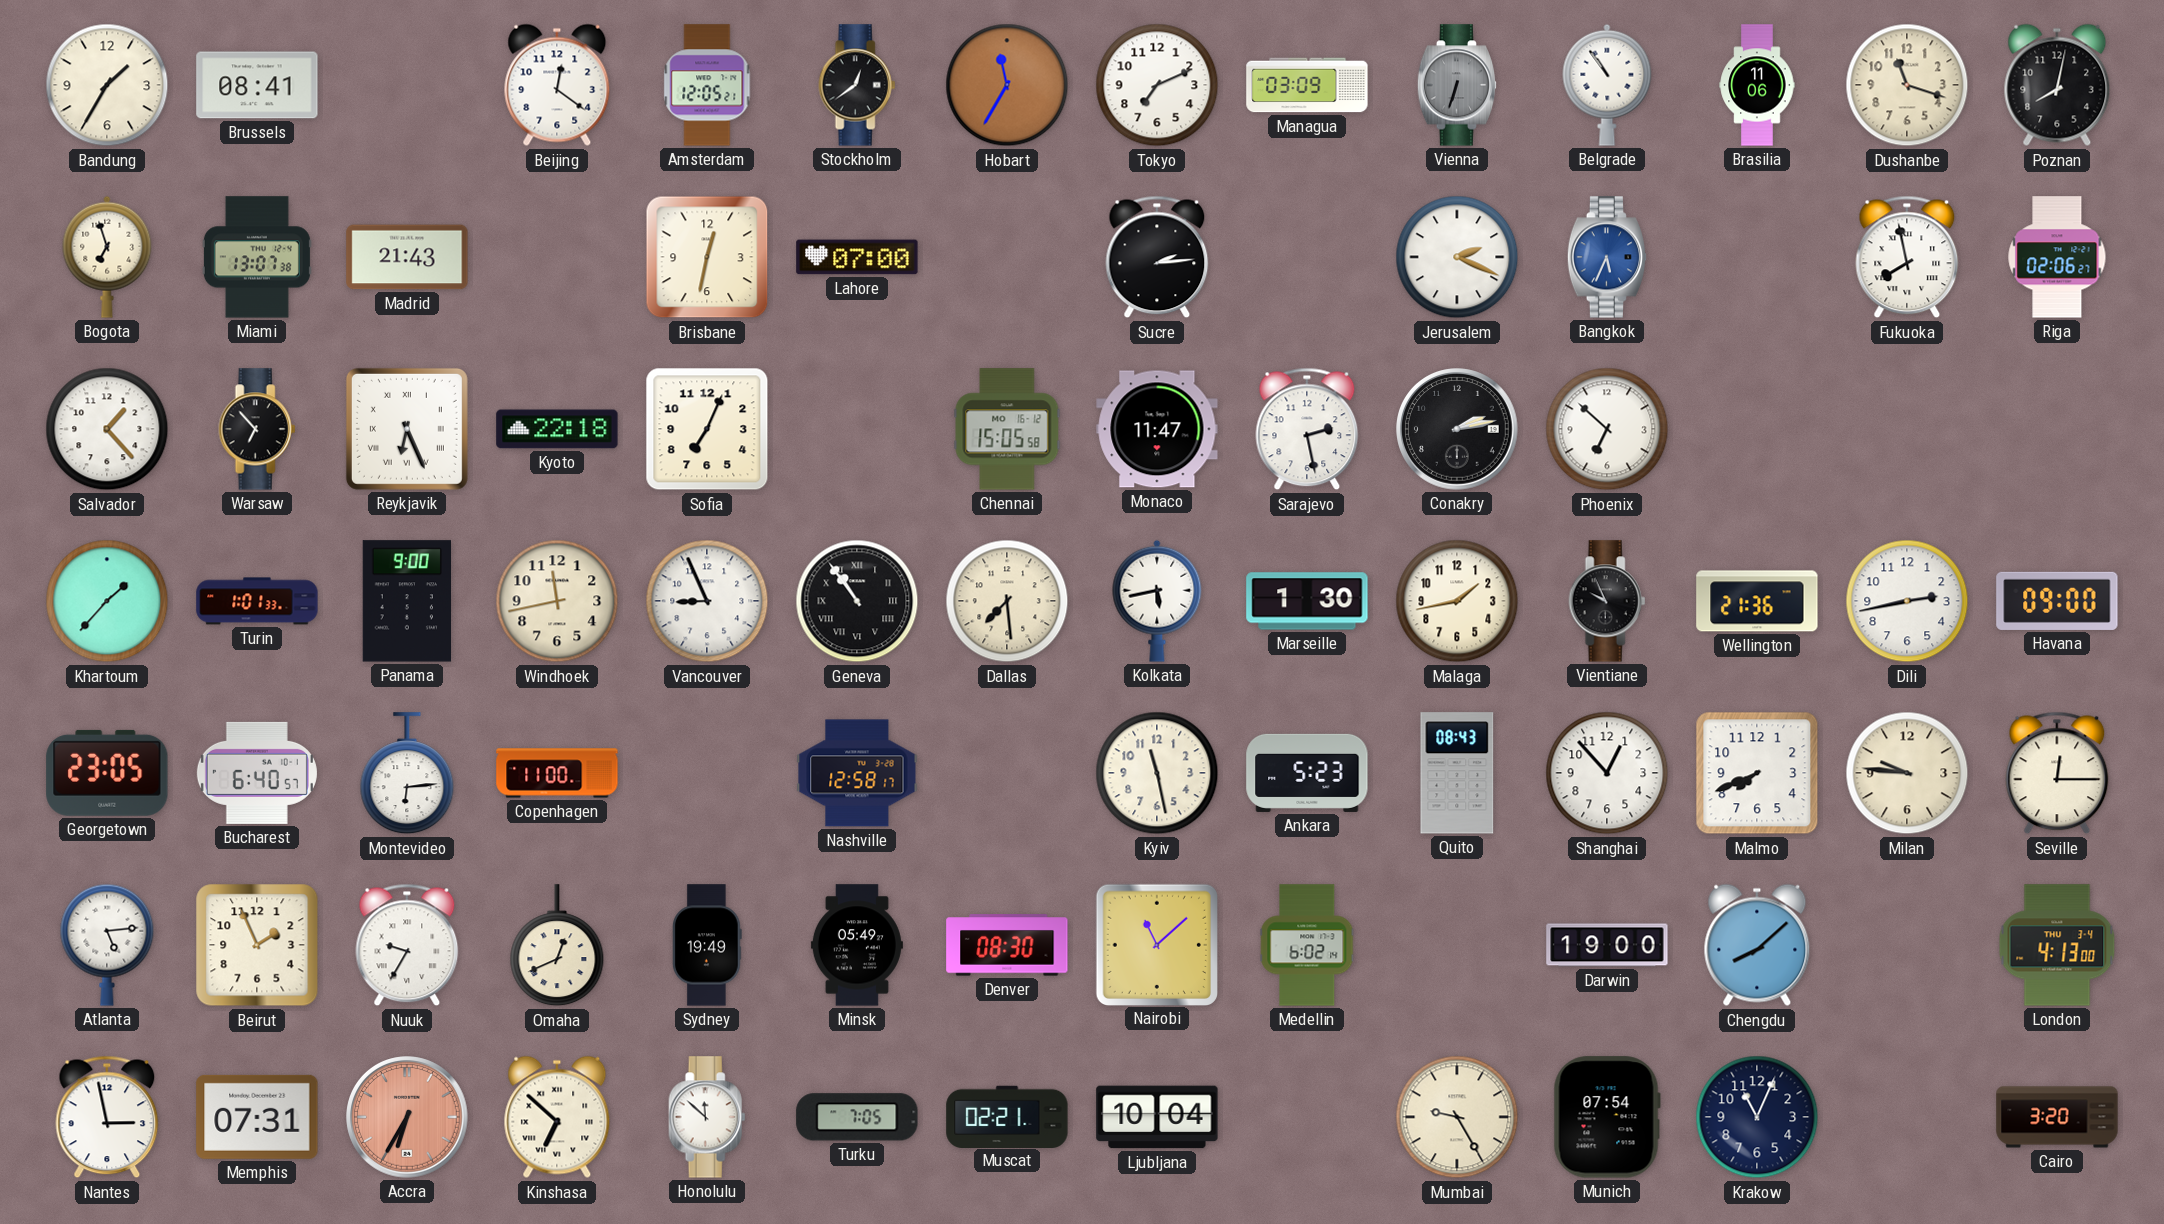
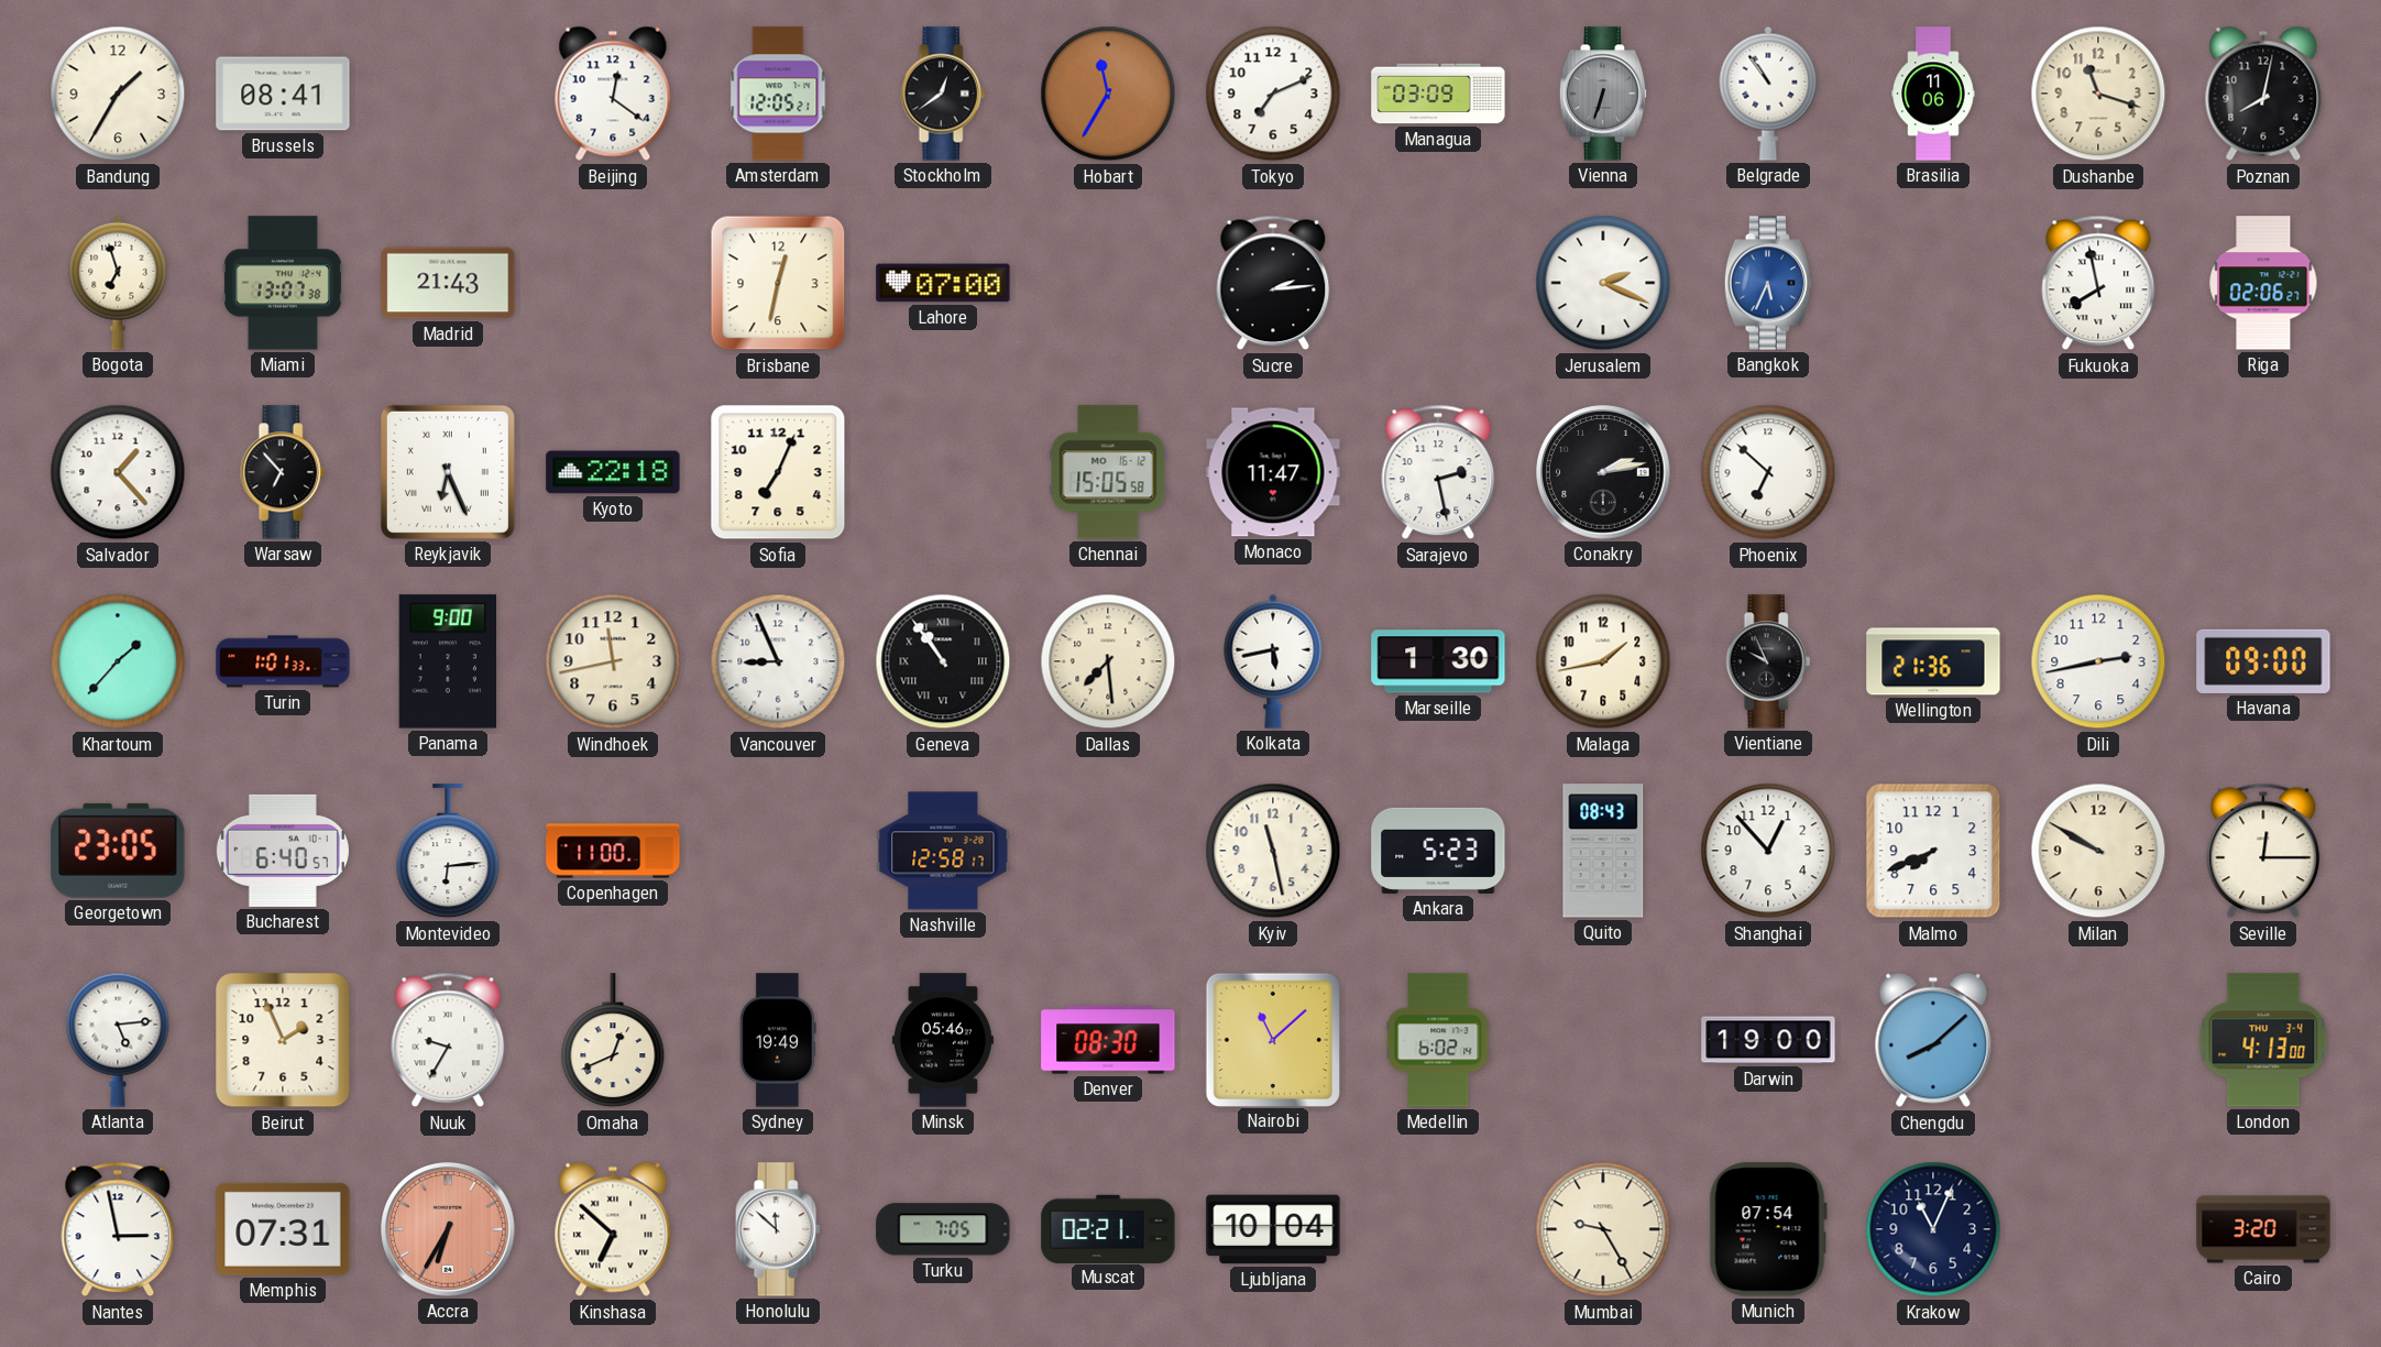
Milan: 9:46 -> 9:50
Minsk: 05:49 -> 05:46
